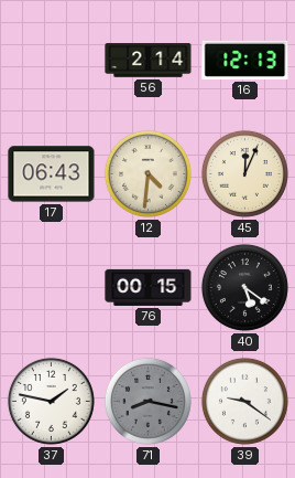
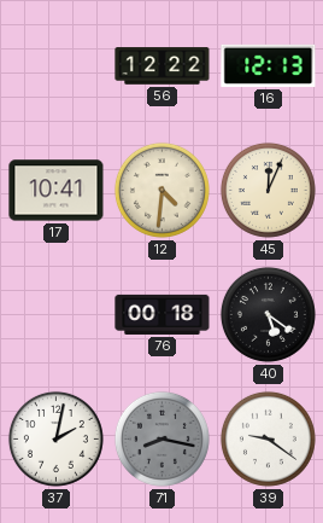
56: 2:14 -> 12:22
17: 06:43 -> 10:41
76: 00:15 -> 00:18
37: 1:47 -> 2:02
